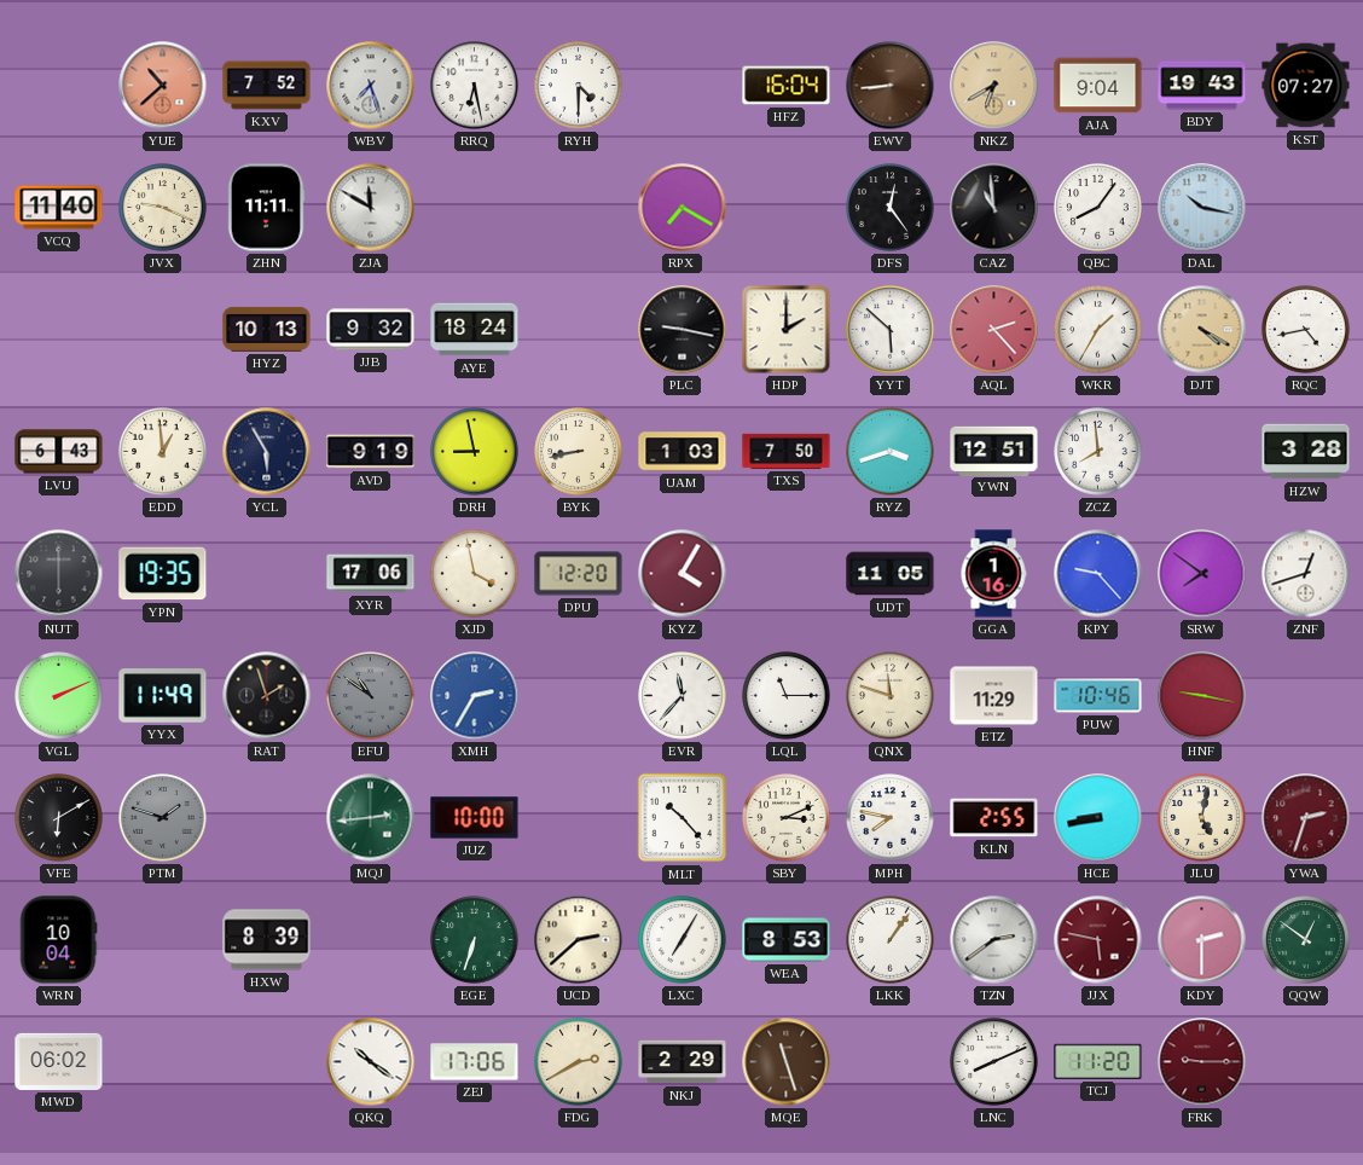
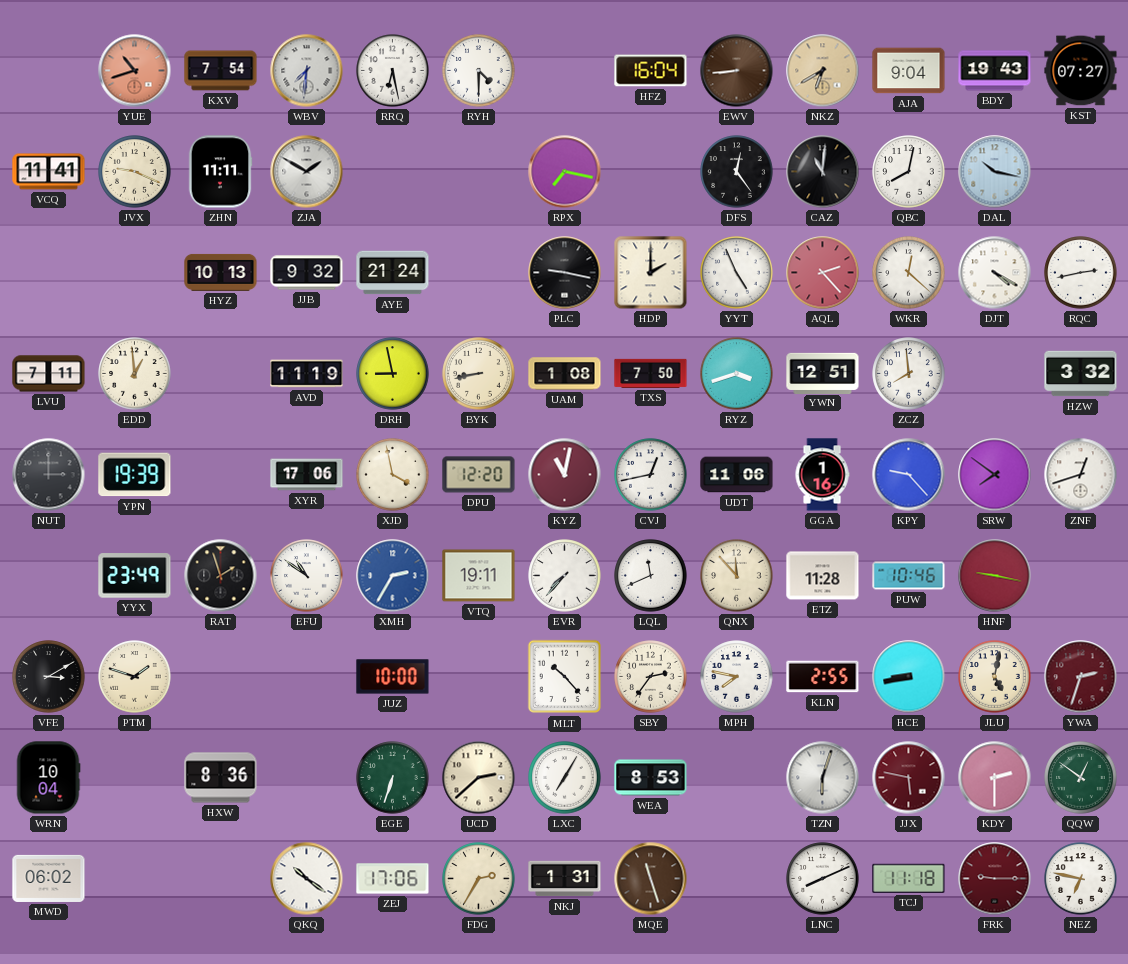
YUE: 10:38 -> 10:42
KXV: 7:52 -> 7:54
WBV: 7:27 -> 7:31
VCQ: 11:40 -> 11:41
ZJA: 11:50 -> 1:50
RPX: 7:20 -> 7:17
CAZ: 10:59 -> 11:01
QBC: 8:06 -> 8:02
AYE: 18:24 -> 21:24
YYT: 5:52 -> 4:56
WKR: 1:35 -> 12:22
DJT dial: champagne -> white
RQC: 4:43 -> 2:43
LVU: 6:43 -> 7:11
YCL: 5:55 -> none
AVD: 9:19 -> 11:19
UAM: 1:03 -> 1:08
HZW: 3:28 -> 3:32
NUT: 6:00 -> 3:00
YPN: 19:35 -> 19:39
KYZ: 4:05 -> 11:02
CVJ: none -> 12:43
UDT: 11:05 -> 11:06
VGL: 2:11 -> none
YYX: 11:49 -> 23:49
EFU dial: grey -> white
VTQ: none -> 19:11
EVR: 11:37 -> 7:37
LQL: 11:15 -> 11:41
QNX: 11:48 -> 11:53
ETZ: 11:29 -> 11:28
VFE: 6:10 -> 3:10
PTM dial: grey -> cream
MQJ: 2:44 -> none
SBY: 3:11 -> 2:36
HXW: 8:39 -> 8:36
LKK: 1:06 -> none
TZN: 2:39 -> 6:03
FDG: 2:40 -> 2:35
NKJ: 2:29 -> 1:31
TCJ: 11:20 -> 11:18
NEZ: none -> 6:47
